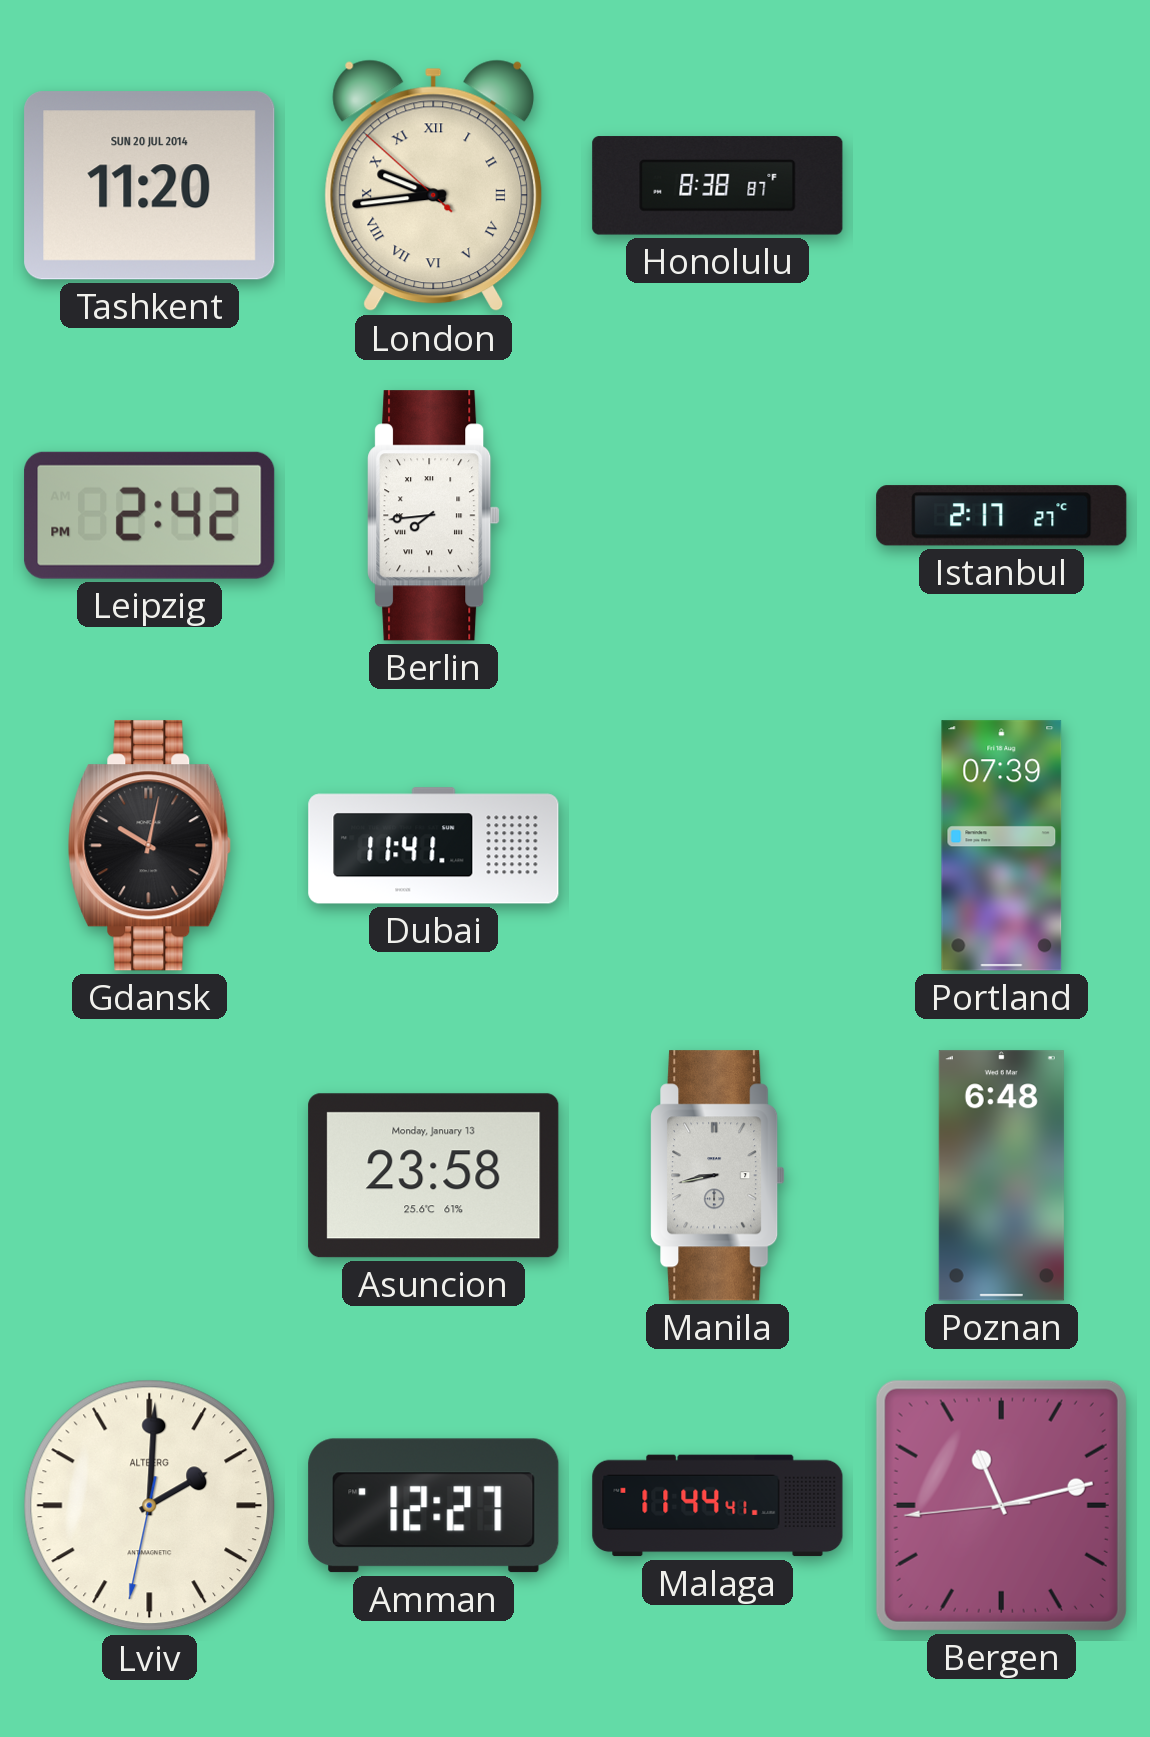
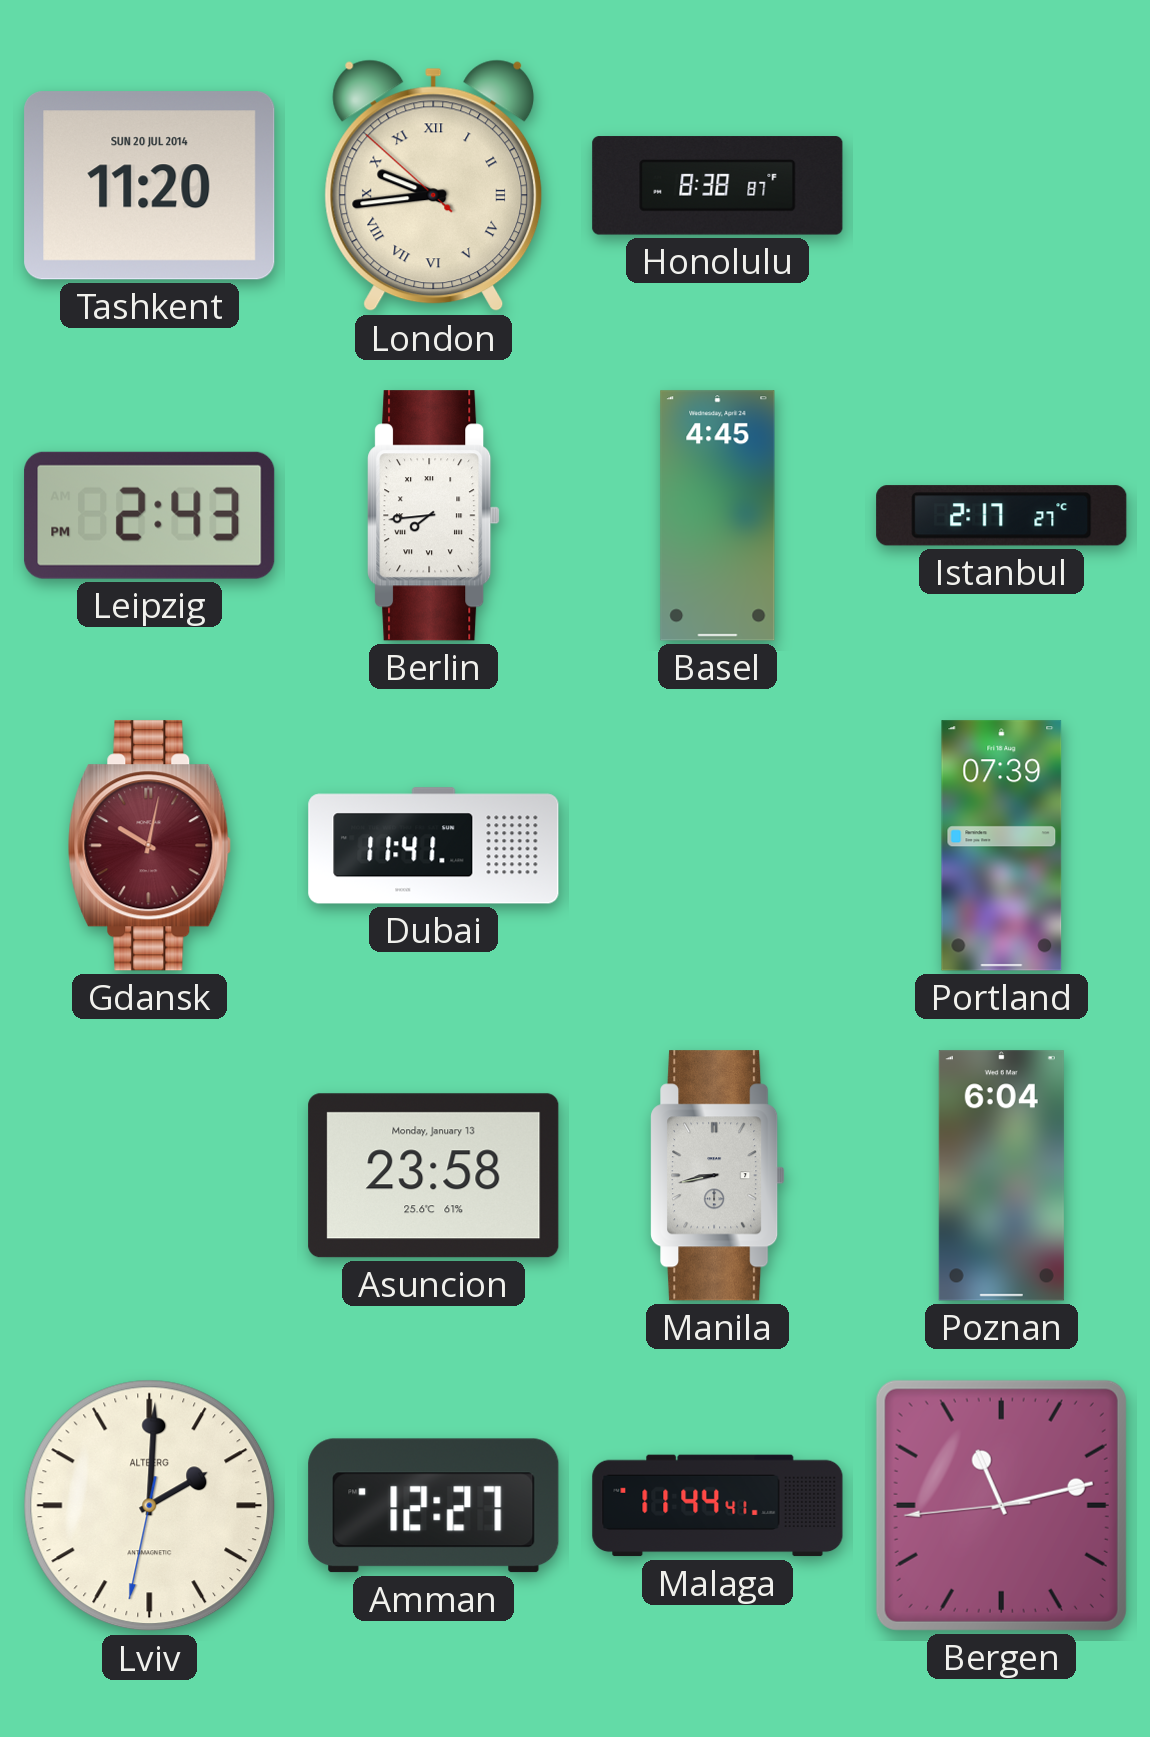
Leipzig: 2:42 -> 2:43
Basel: none -> 4:45
Gdansk dial: black -> burgundy
Poznan: 6:48 -> 6:04
